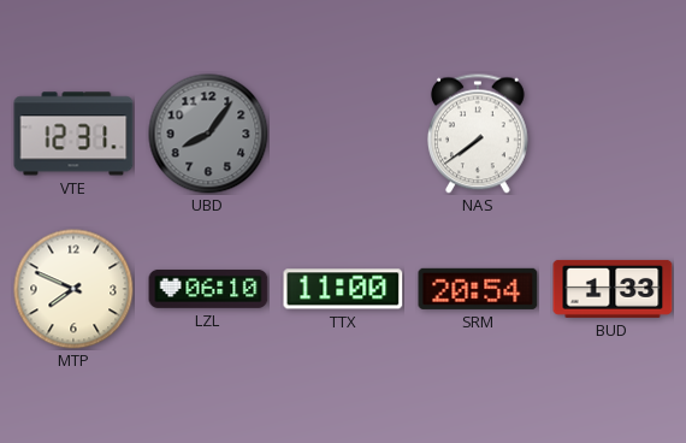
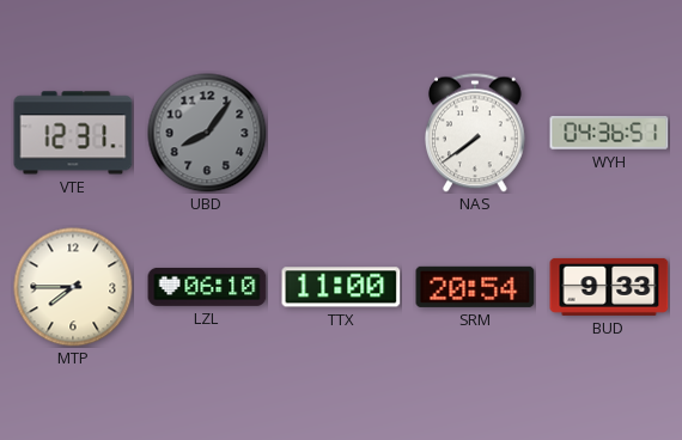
WYH: none -> 04:36
MTP: 7:49 -> 7:45
BUD: 1:33 -> 9:33
